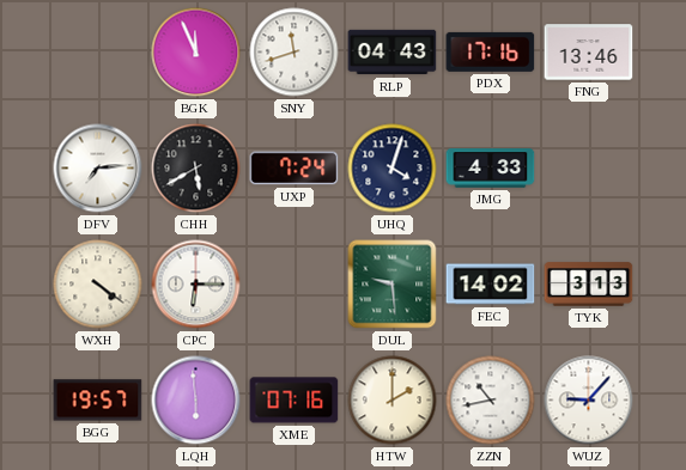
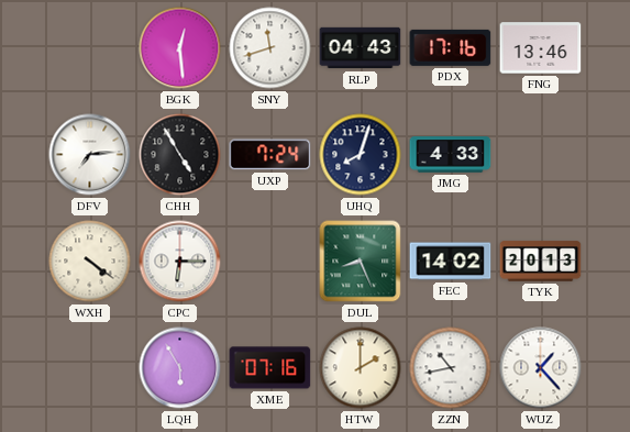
BGK: 11:56 -> 12:29
CHH: 5:40 -> 4:55
UHQ: 4:03 -> 8:03
DUL: 9:29 -> 8:26
TYK: 3:13 -> 20:13
BGG: 19:57 -> none
LQH: 5:59 -> 5:55
WUZ: 9:07 -> 1:23
